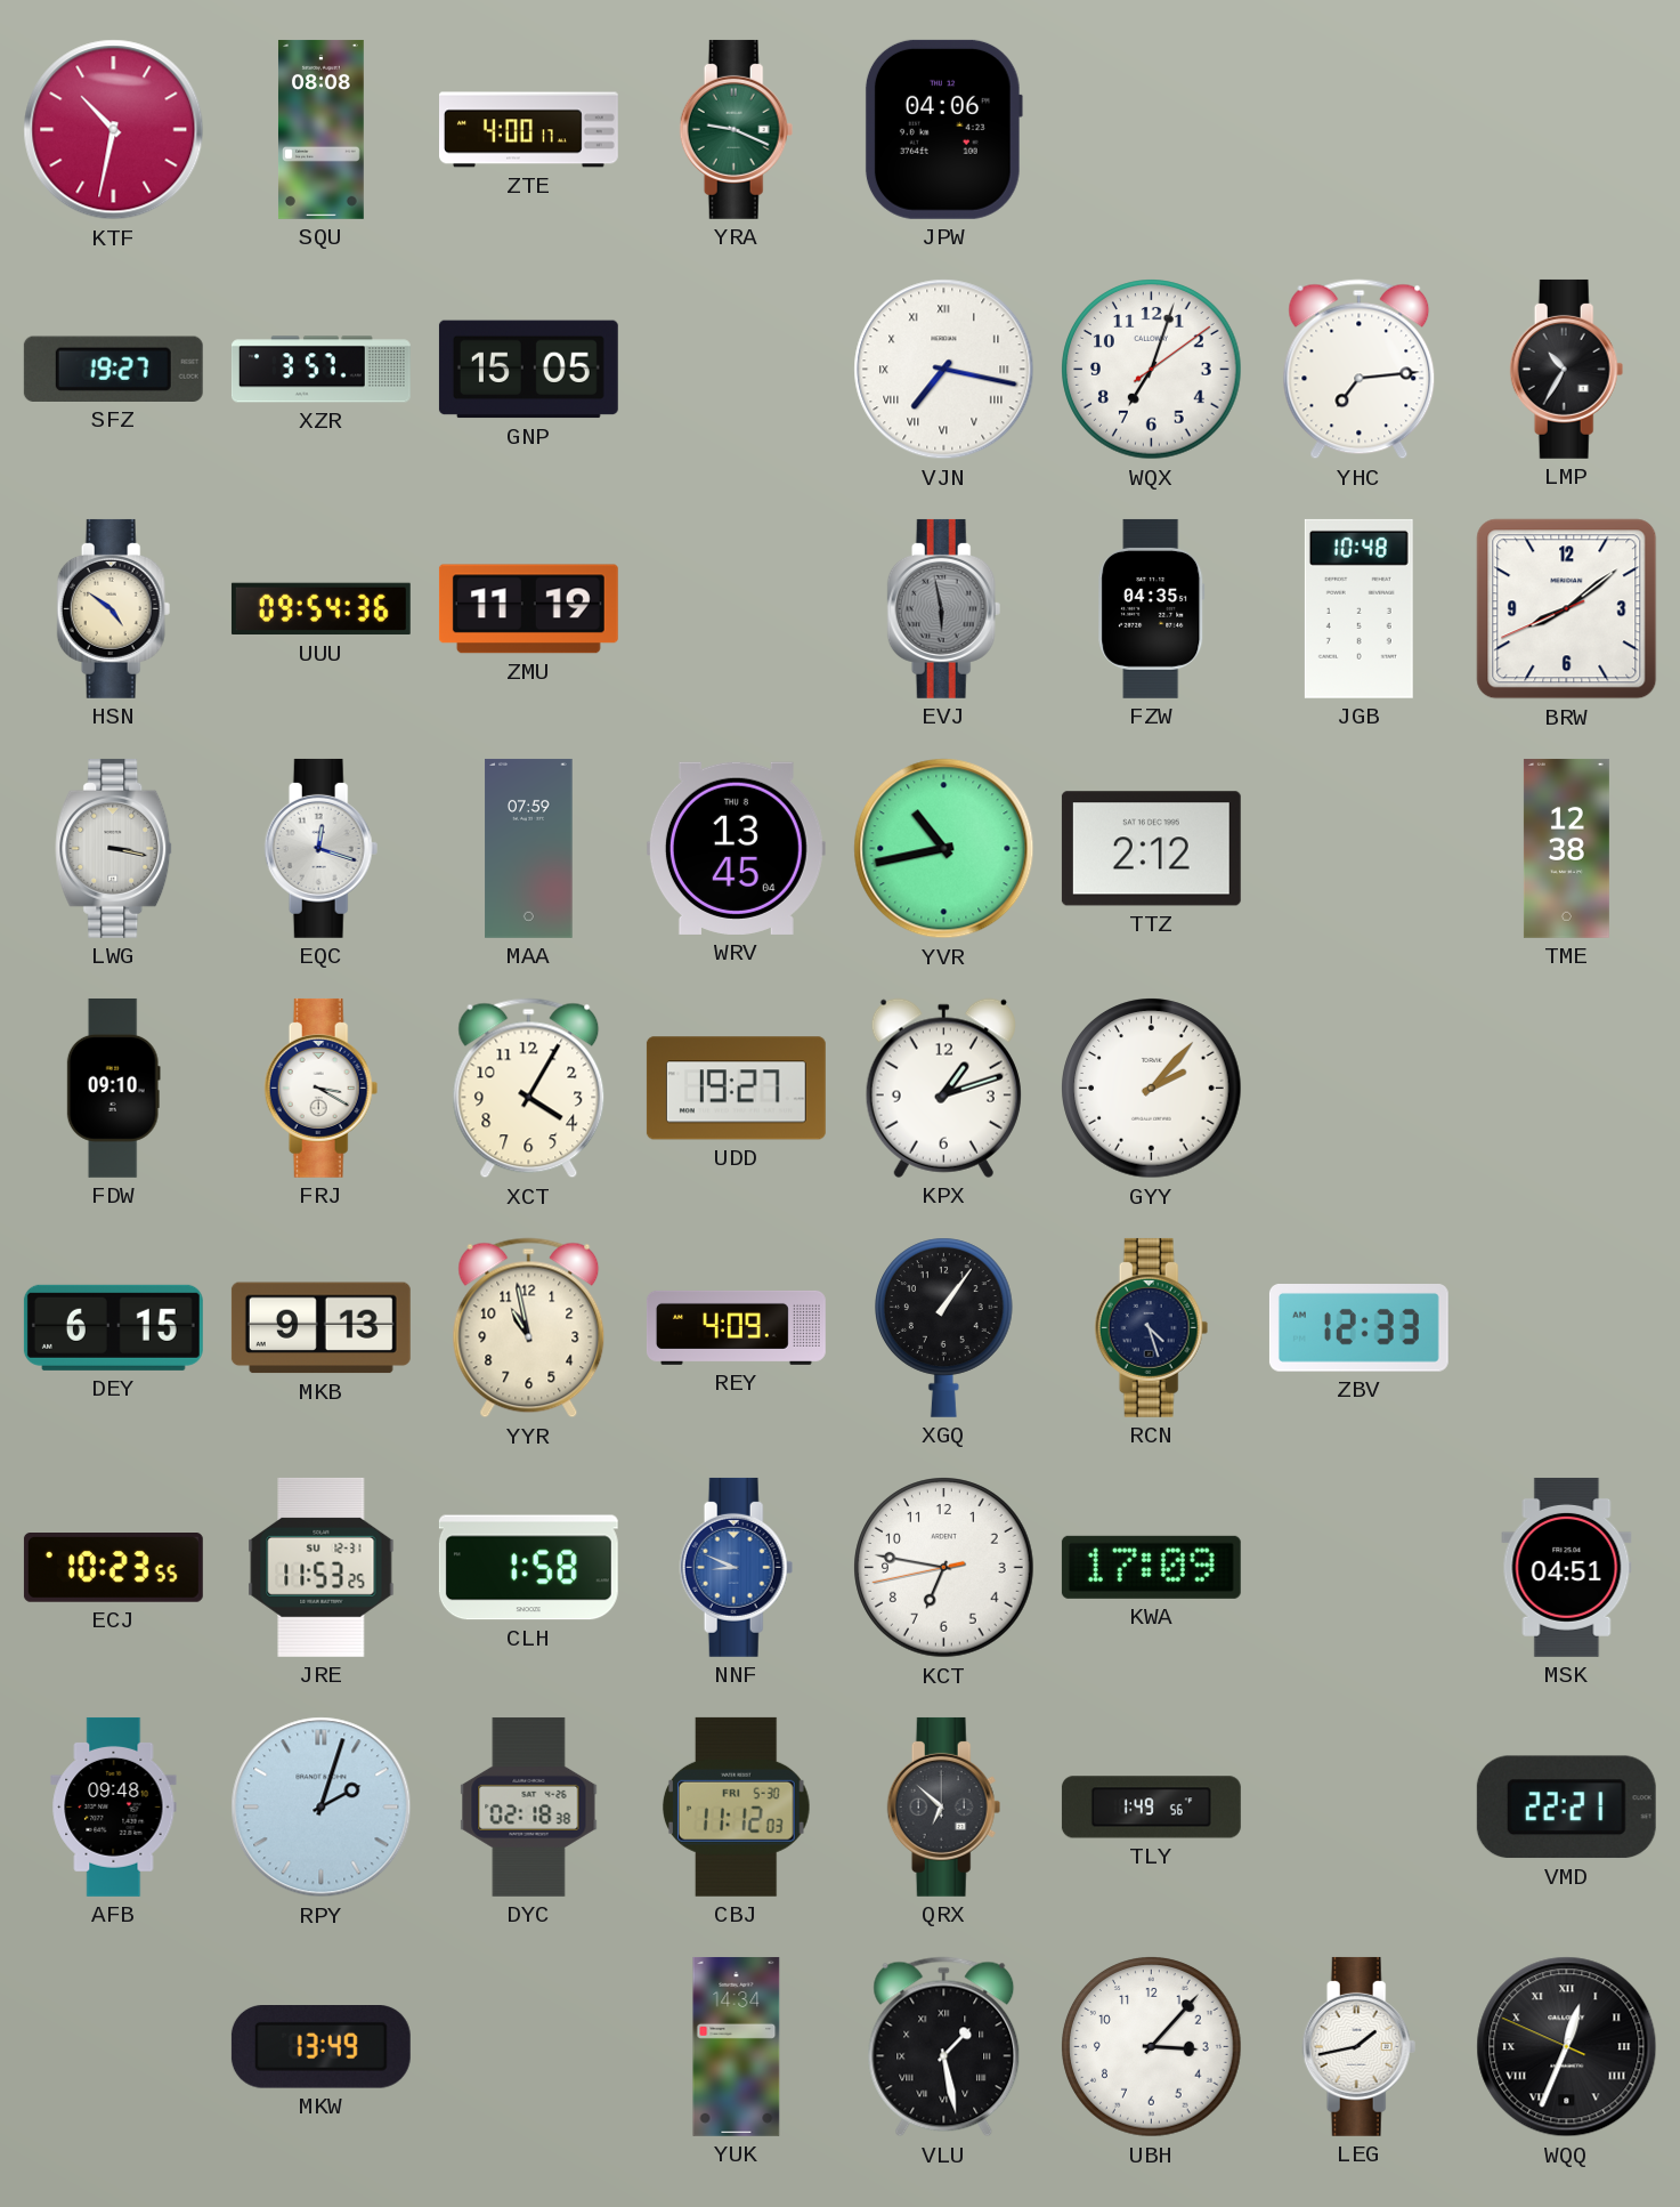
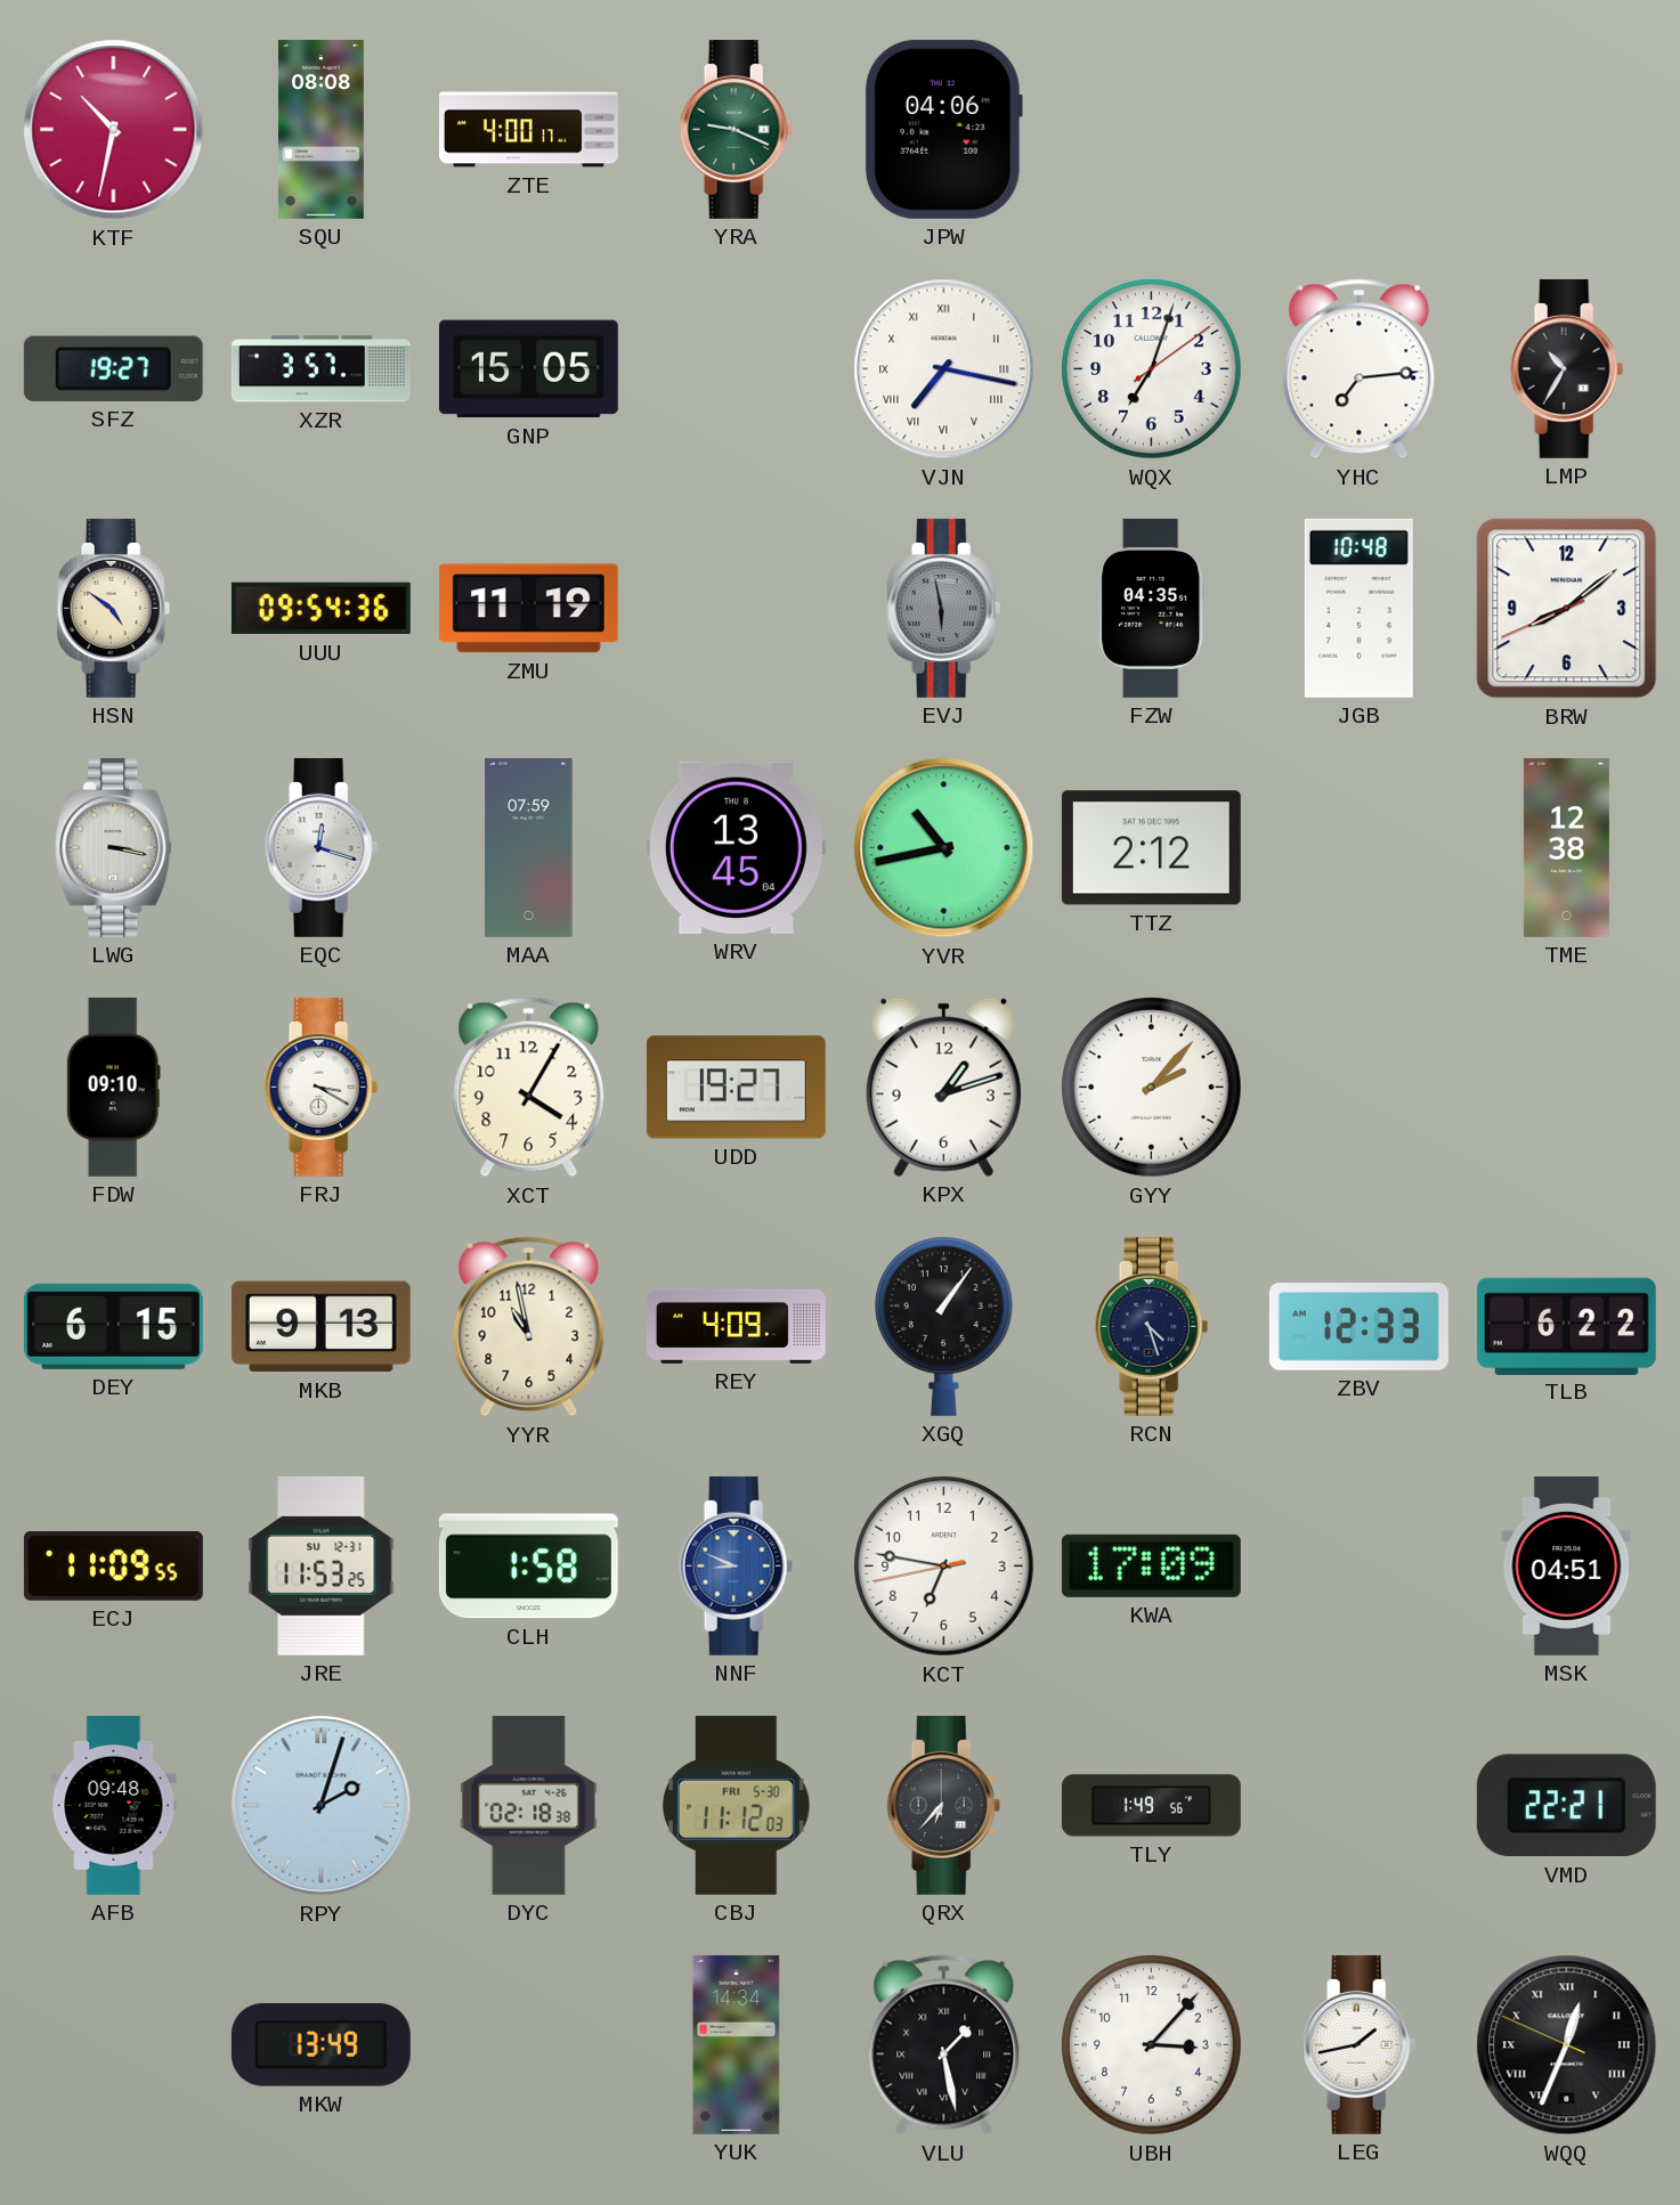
TLB: none -> 6:22
ECJ: 10:23 -> 11:09
QRX: 6:52 -> 6:37
